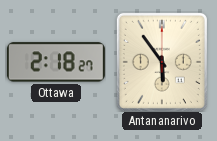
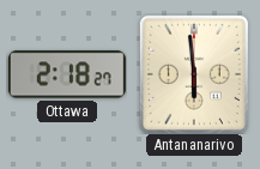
Antananarivo: 5:54 -> 5:59
